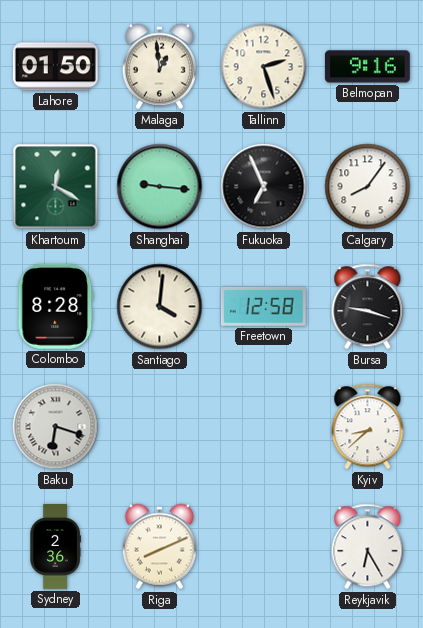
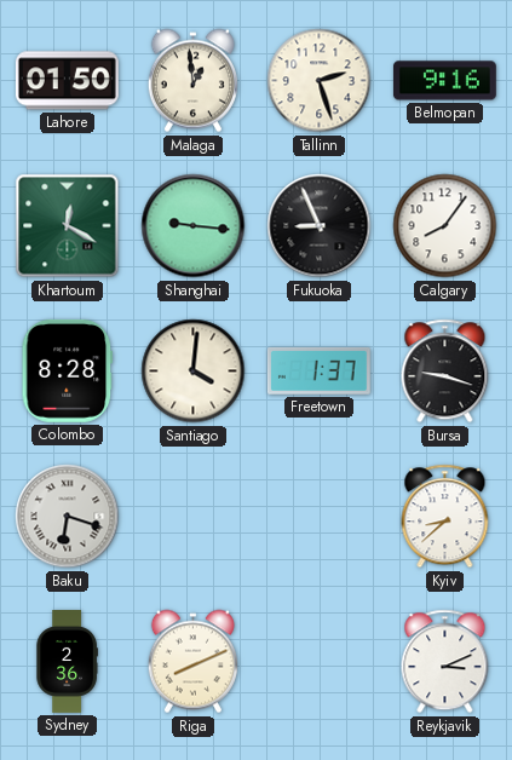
Fukuoka: 6:56 -> 8:56
Freetown: 12:58 -> 1:37
Reykjavik: 6:25 -> 3:11
